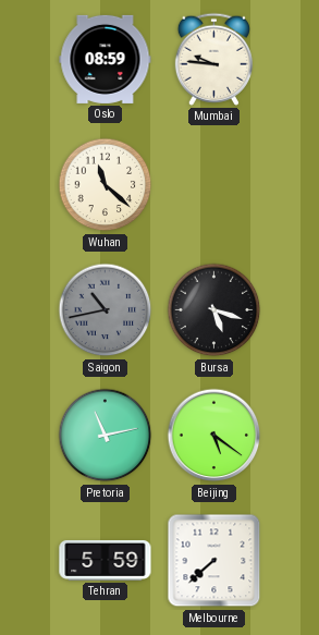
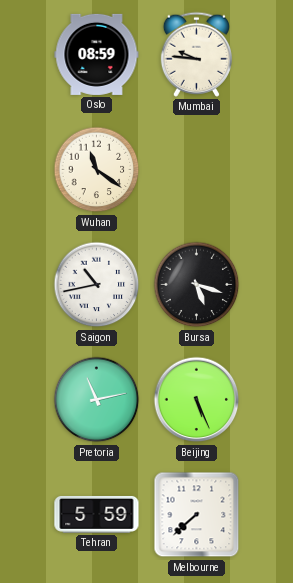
Wuhan: 11:22 -> 11:21
Saigon dial: grey -> white
Beijing: 5:21 -> 5:26
